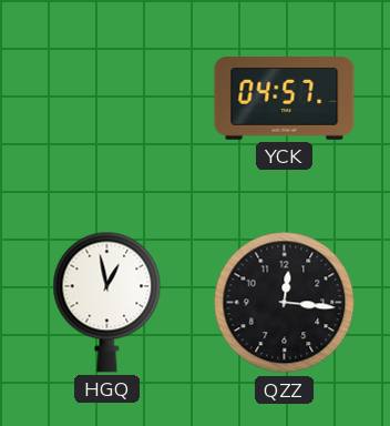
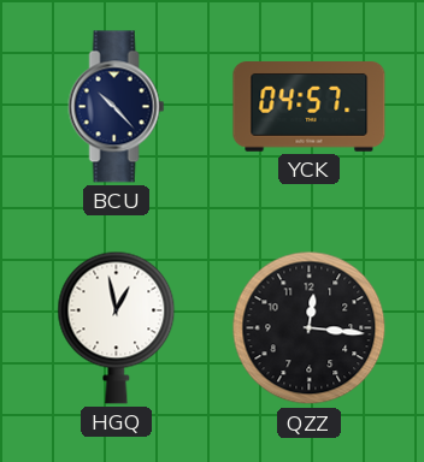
BCU: none -> 10:23
